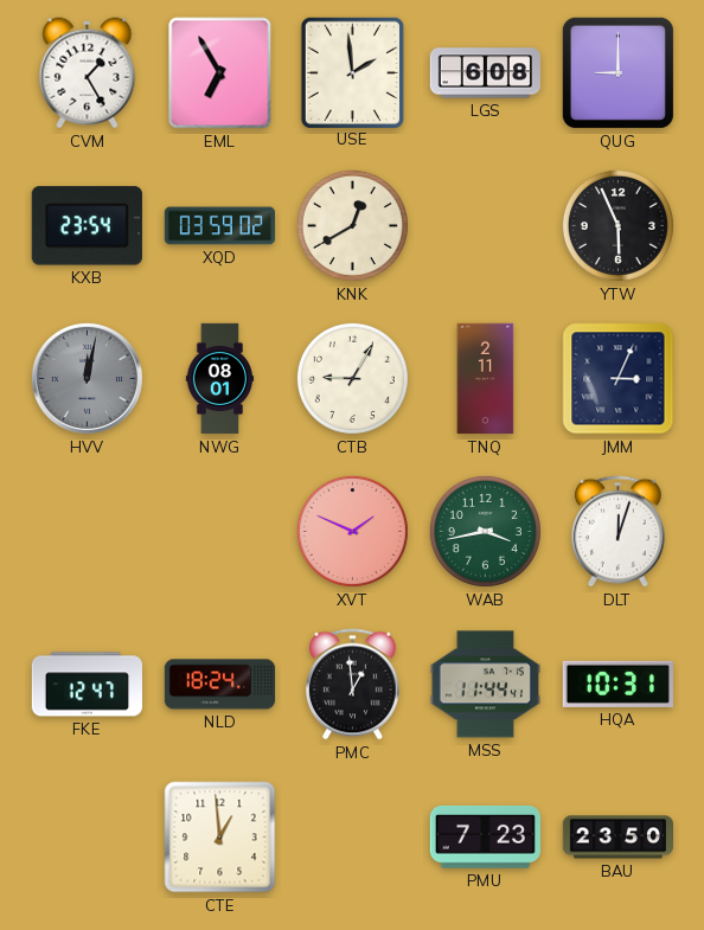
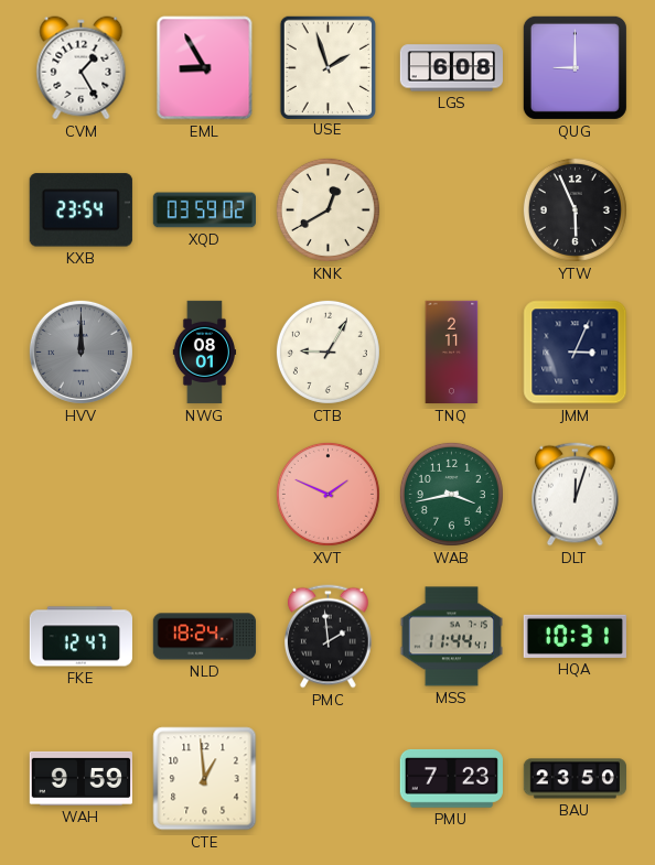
EML: 6:55 -> 8:55
USE: 1:59 -> 1:57
HVV: 12:02 -> 12:00
PMC: 12:59 -> 1:59
WAH: none -> 9:59
